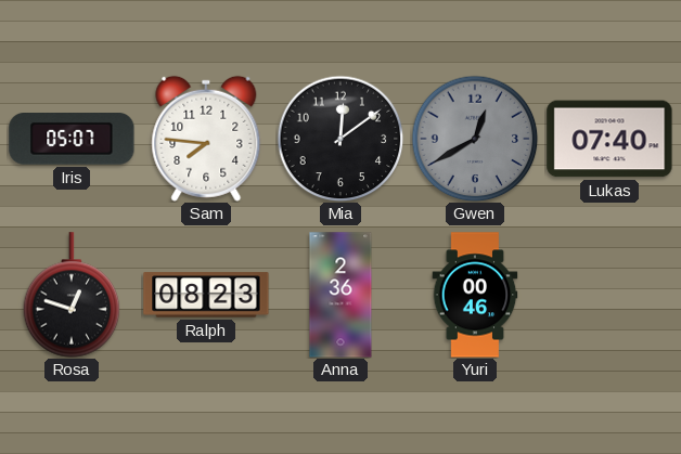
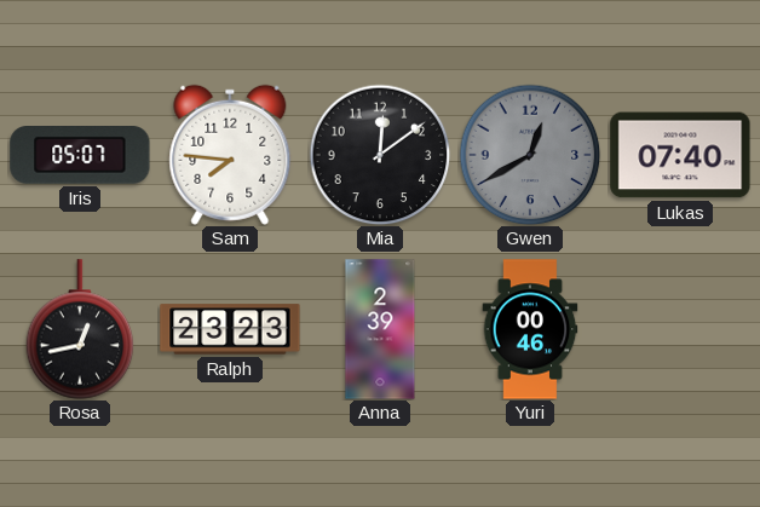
Rosa: 12:48 -> 12:43
Ralph: 08:23 -> 23:23
Anna: 2:36 -> 2:39
